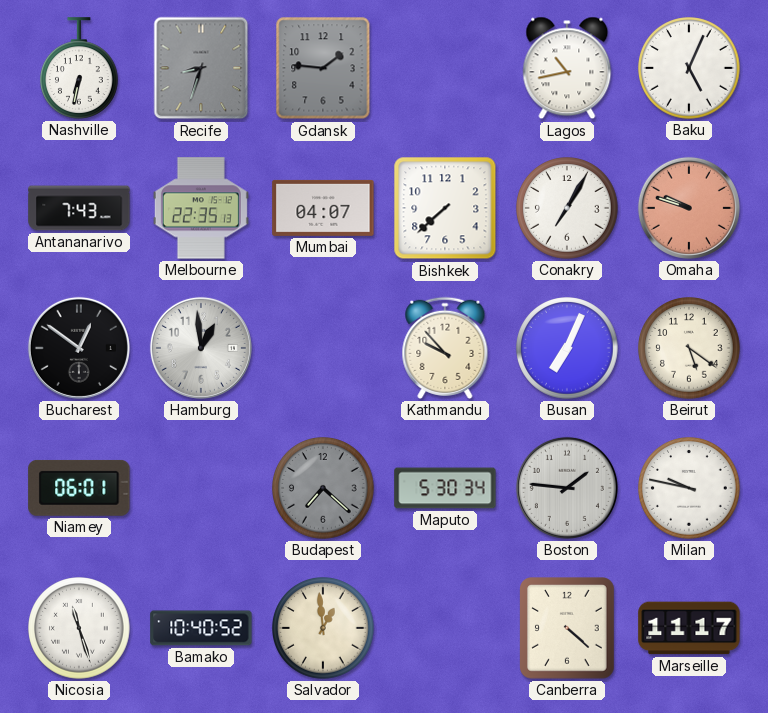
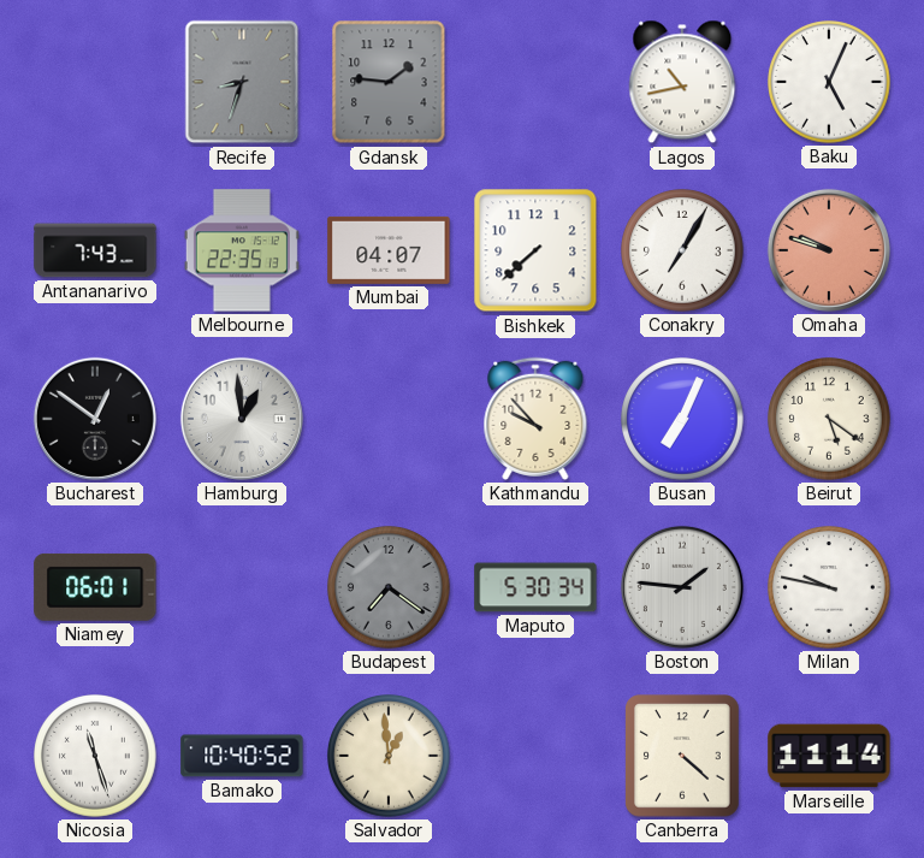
Nashville: 6:32 -> none
Budapest: 7:22 -> 7:21
Marseille: 11:17 -> 11:14
